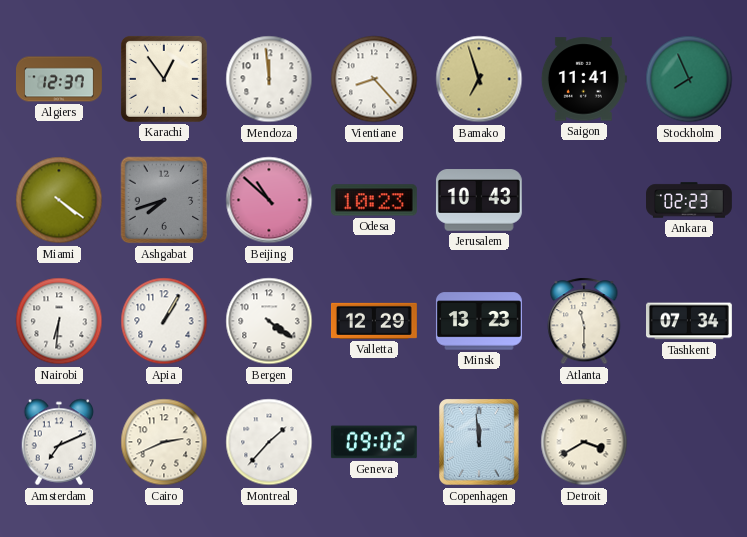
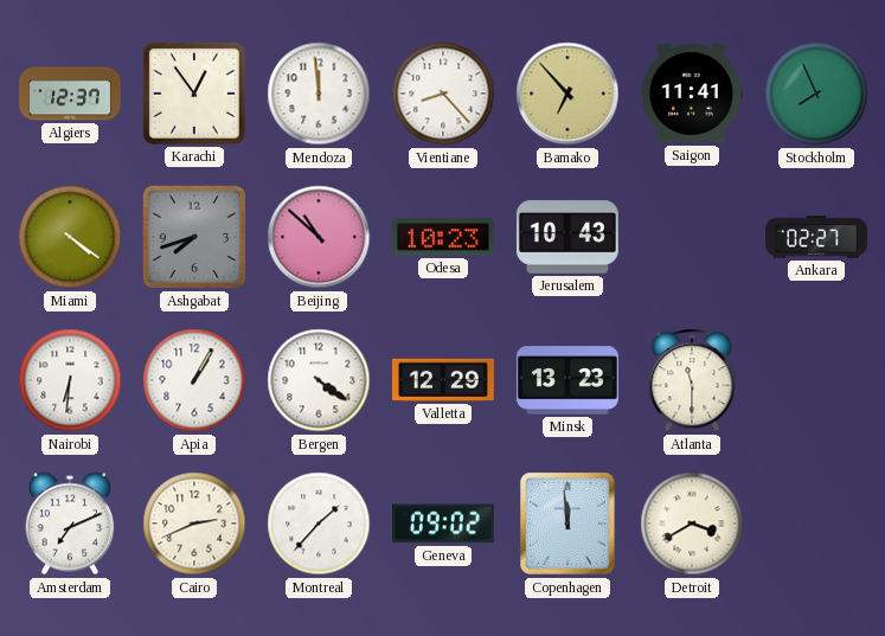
Bamako: 6:57 -> 6:53
Ankara: 02:23 -> 02:27
Tashkent: 07:34 -> none
